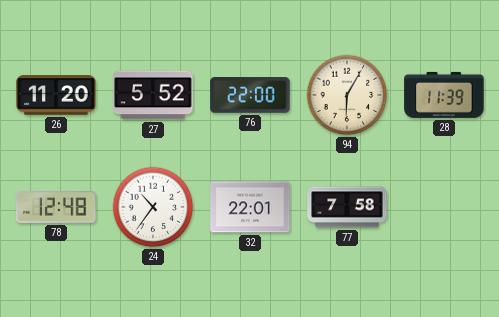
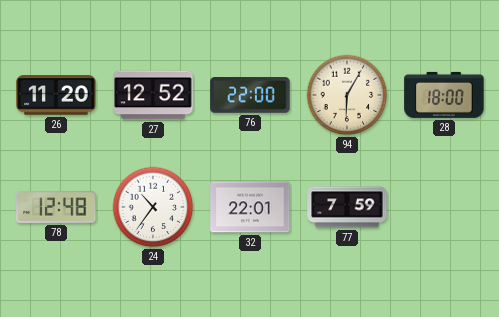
27: 5:52 -> 12:52
28: 11:39 -> 18:00
77: 7:58 -> 7:59
